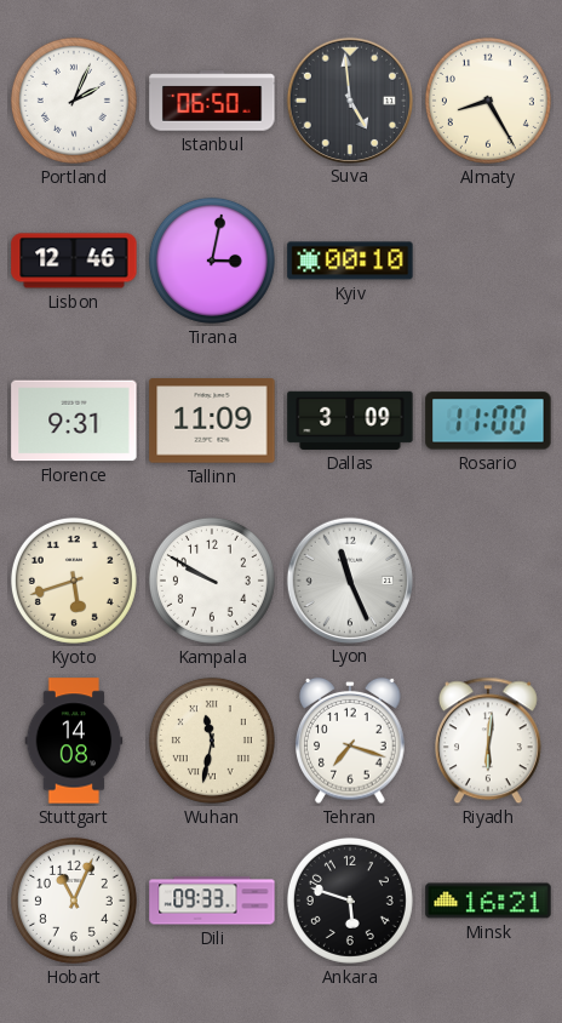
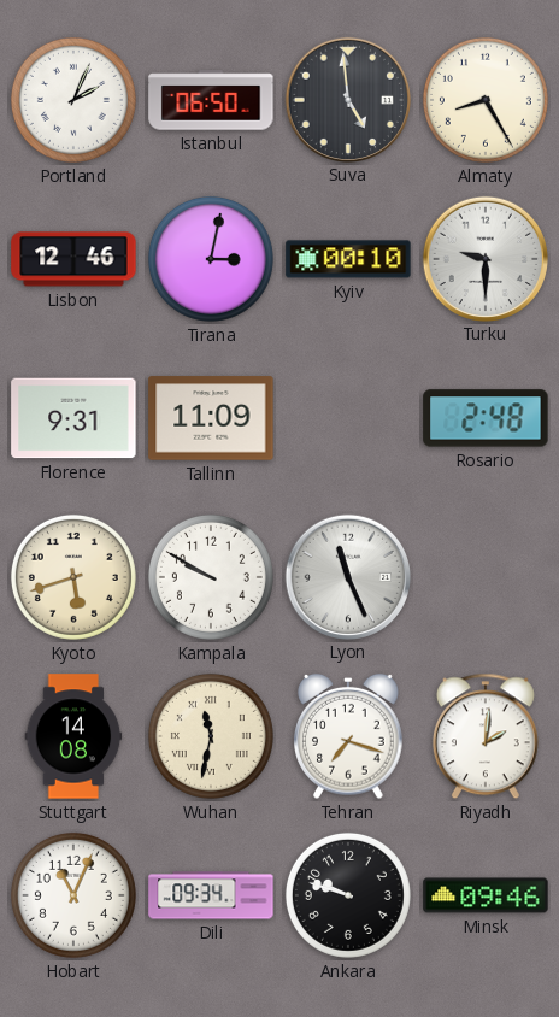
Turku: none -> 9:30
Dallas: 3:09 -> none
Rosario: 11:00 -> 2:48
Riyadh: 6:01 -> 2:01
Dili: 09:33 -> 09:34
Ankara: 5:48 -> 9:48
Minsk: 16:21 -> 09:46
